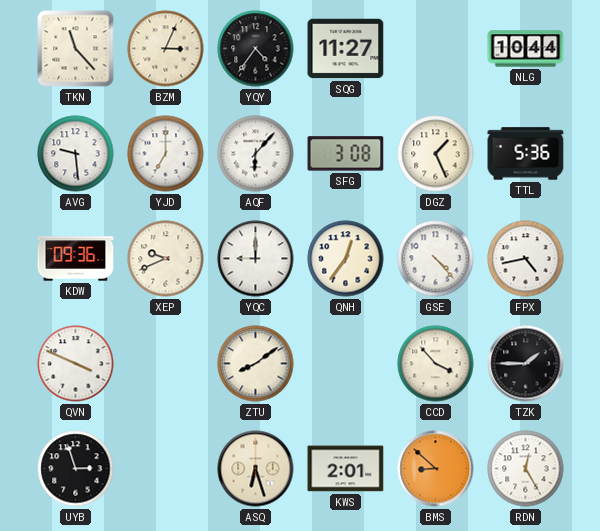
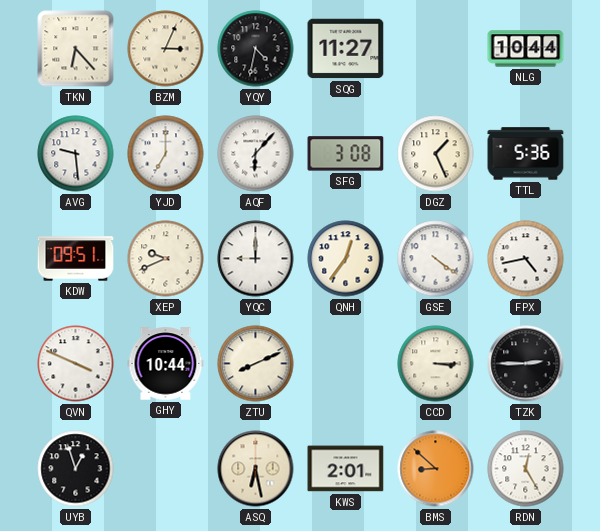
TKN: 11:23 -> 6:23
YQY: 4:36 -> 4:32
KDW: 09:36 -> 09:51
GSE: 4:23 -> 4:21
GHY: none -> 10:44
ZTU: 8:09 -> 8:11
CCD: 3:53 -> 3:15
TZK: 1:45 -> 2:45
UYB: 2:57 -> 12:57
ASQ: 6:27 -> 6:28
